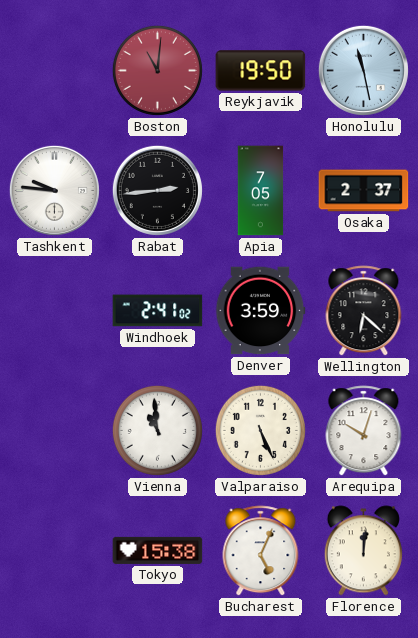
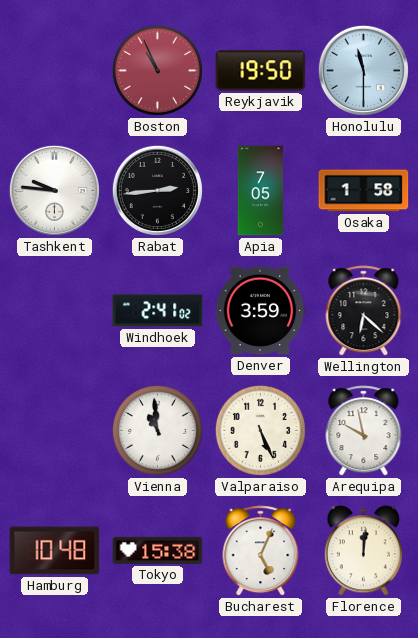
Boston: 11:01 -> 10:56
Honolulu: 11:28 -> 11:30
Osaka: 2:37 -> 1:58
Arequipa: 10:03 -> 9:58
Hamburg: none -> 10:48
